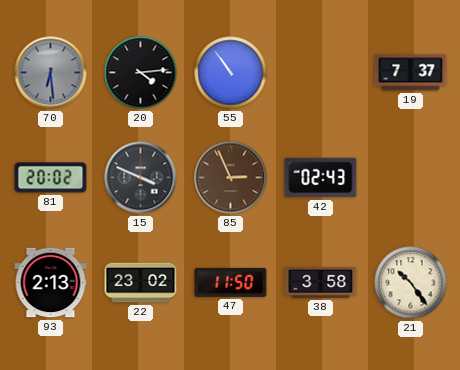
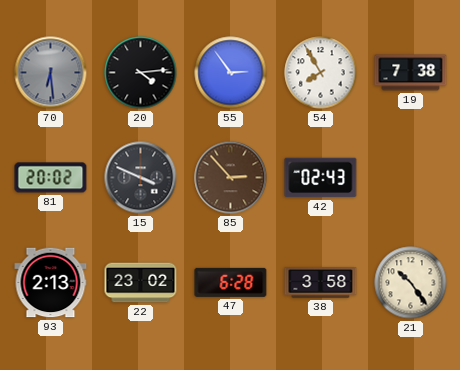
55: 10:54 -> 2:54
54: none -> 7:55
19: 7:37 -> 7:38
85: 2:56 -> 2:53
47: 11:50 -> 6:28
